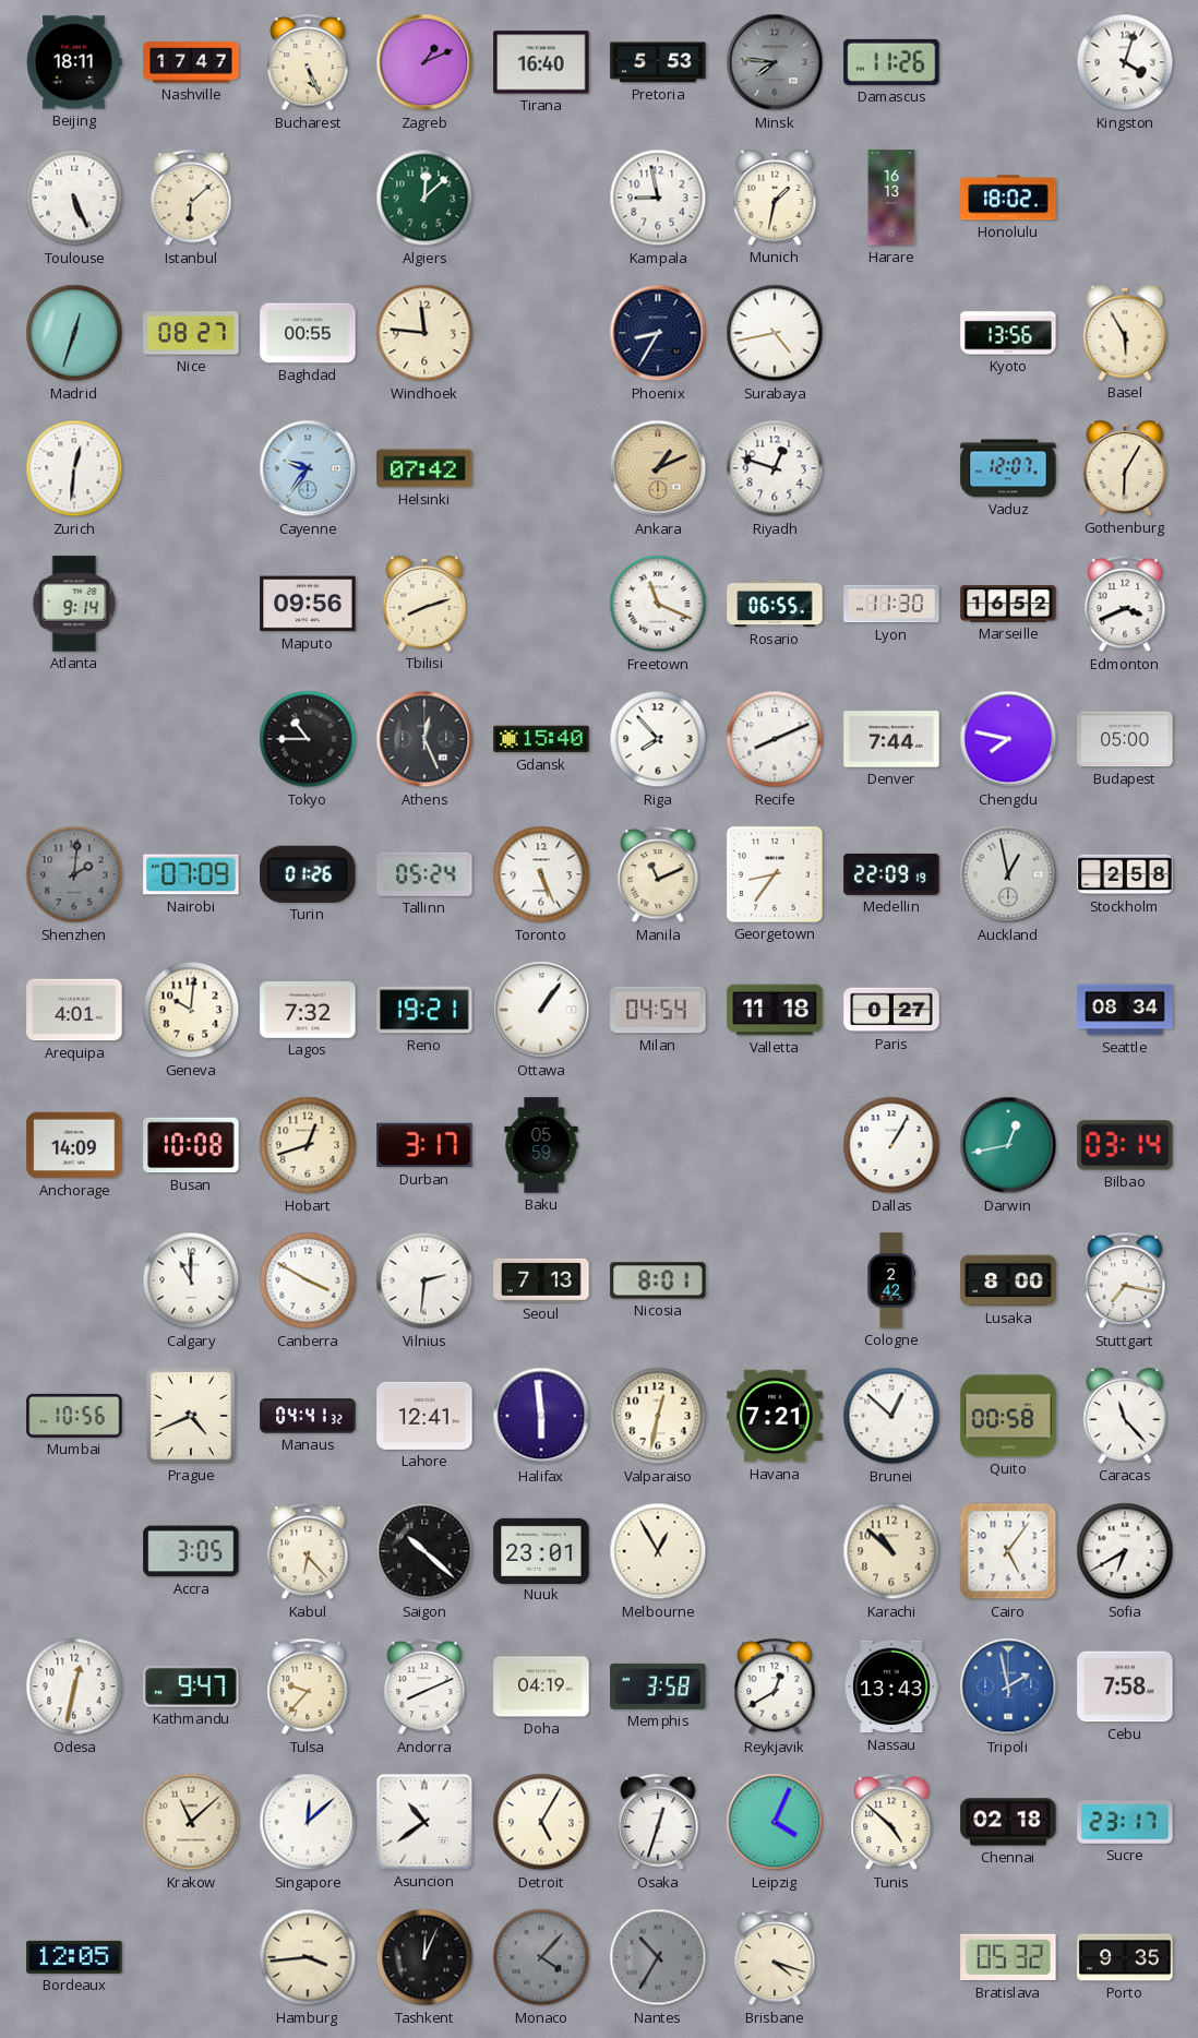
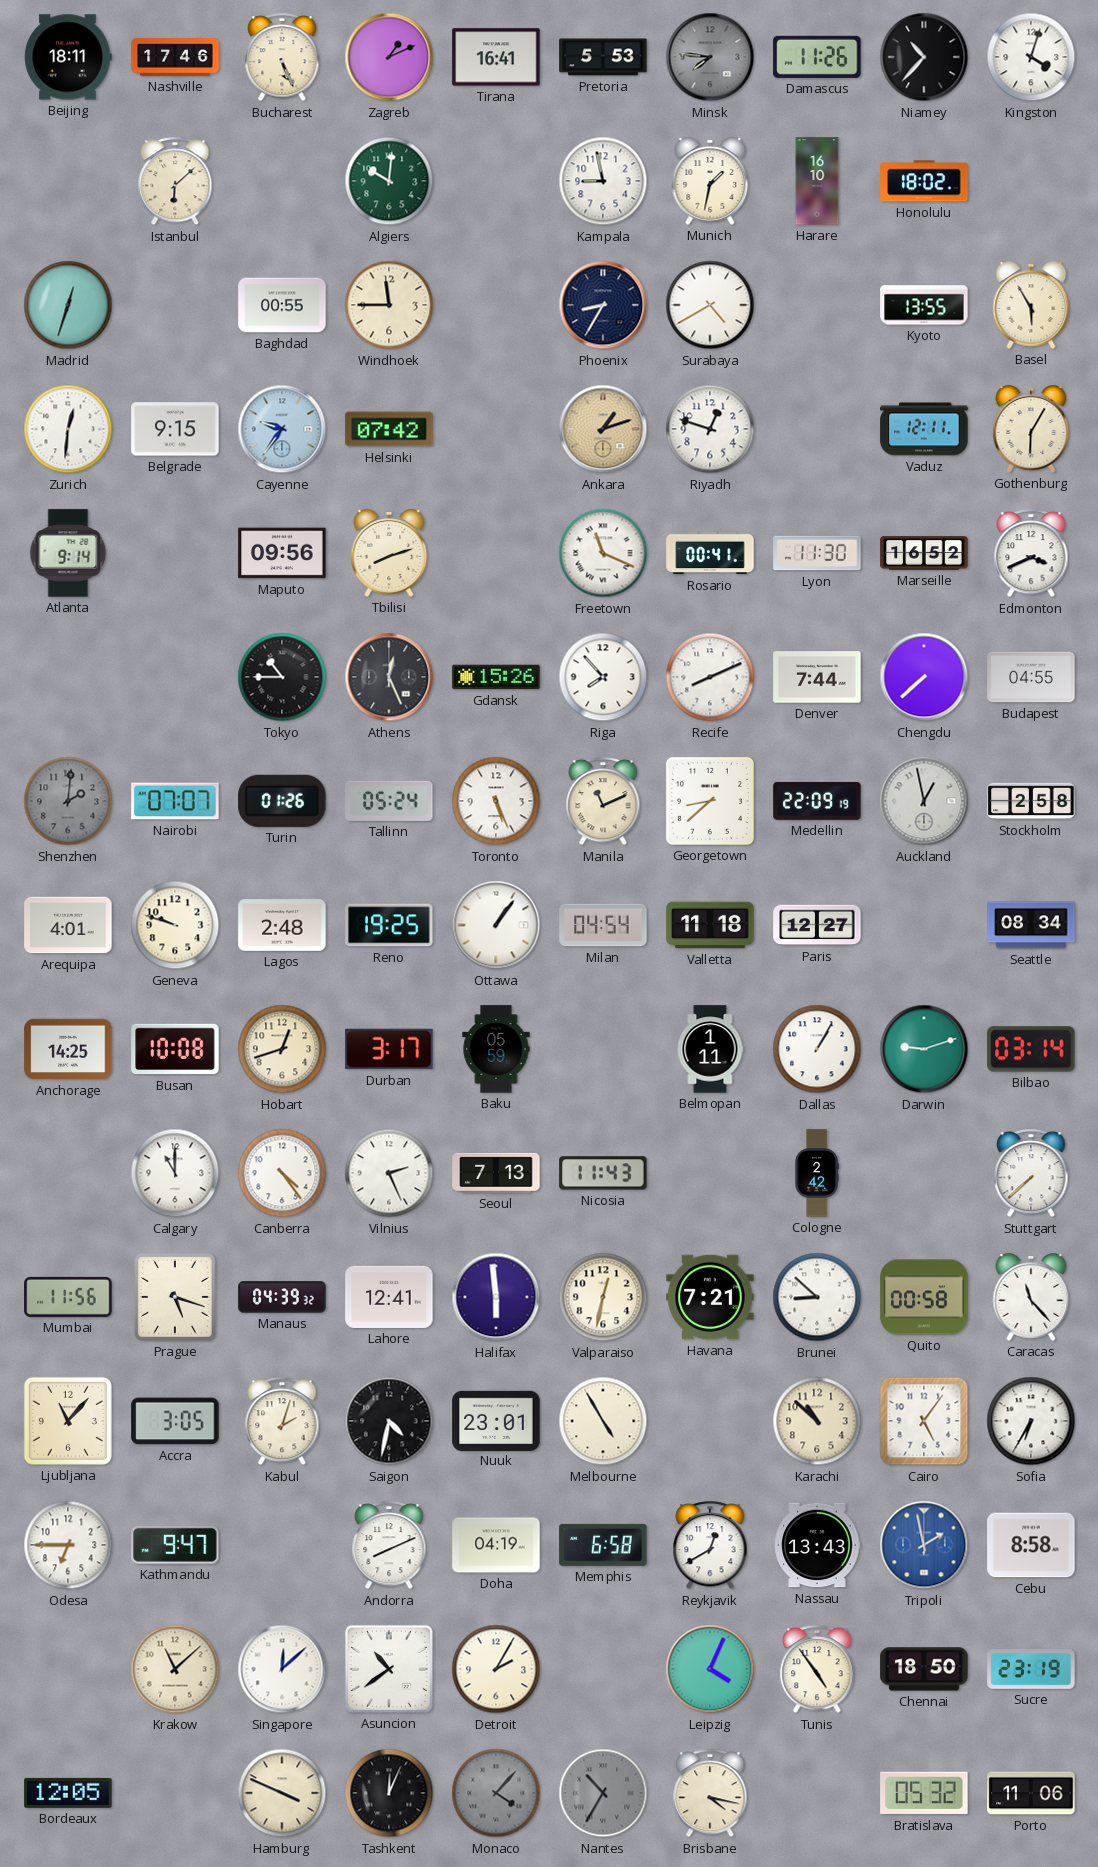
Nashville: 17:47 -> 17:46
Tirana: 16:40 -> 16:41
Niamey: none -> 10:37
Toulouse: 5:26 -> none
Algiers: 12:08 -> 10:01
Harare: 16:13 -> 16:10
Nice: 08:27 -> none
Windhoek: 11:46 -> 11:45
Surabaya: 4:43 -> 4:40
Kyoto: 13:56 -> 13:55
Belgrade: none -> 9:15
Ankara: 1:11 -> 1:12
Vaduz: 12:07 -> 12:11
Rosario: 06:55 -> 00:41
Gdansk: 15:40 -> 15:26
Chengdu: 7:47 -> 7:38
Budapest: 05:00 -> 04:55
Nairobi: 07:09 -> 07:07
Georgetown: 8:36 -> 8:38
Geneva: 10:01 -> 9:48
Lagos: 7:32 -> 2:48
Reno: 19:21 -> 19:25
Paris: 0:27 -> 12:27
Anchorage: 14:09 -> 14:25
Belmopan: none -> 1:11
Darwin: 12:43 -> 9:12
Canberra: 3:50 -> 4:24
Vilnius: 2:31 -> 2:26
Nicosia: 8:01 -> 11:43
Lusaka: 8:00 -> none
Stuttgart: 7:17 -> 7:38
Mumbai: 10:56 -> 11:56
Prague: 4:41 -> 5:18
Manaus: 04:41 -> 04:39
Brunei: 12:52 -> 8:52
Ljubljana: none -> 11:07
Kabul: 6:23 -> 2:03
Saigon: 10:22 -> 4:32
Melbourne: 12:55 -> 4:55
Sofia: 6:40 -> 6:35
Odesa: 12:32 -> 6:45
Tulsa: 9:37 -> none
Memphis: 3:58 -> 6:58
Cebu: 7:58 -> 8:58
Detroit: 5:05 -> 2:05
Osaka: 12:33 -> none
Tunis: 4:52 -> 4:54
Chennai: 02:18 -> 18:50
Sucre: 23:17 -> 23:19
Hamburg: 3:44 -> 3:49
Brisbane: 4:18 -> 4:17
Porto: 9:35 -> 11:06
